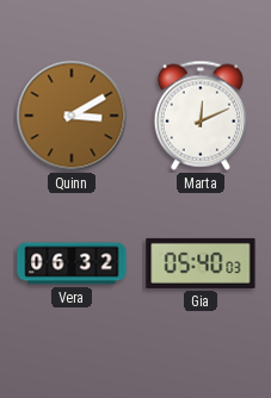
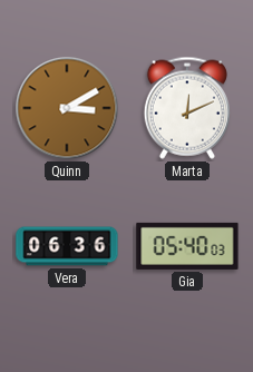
Vera: 06:32 -> 06:36
